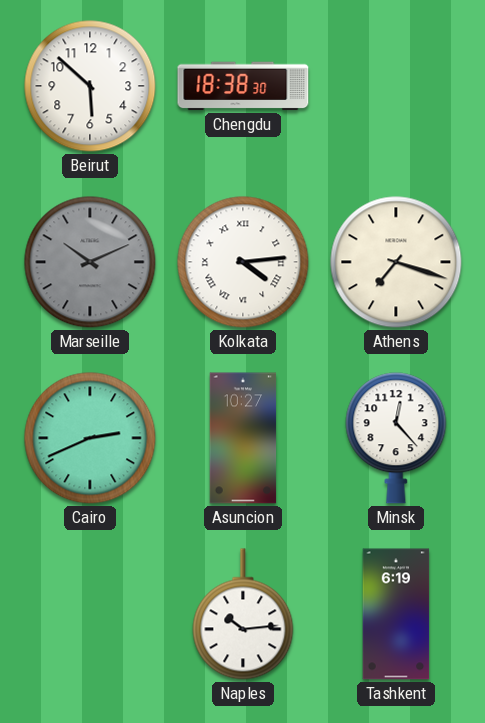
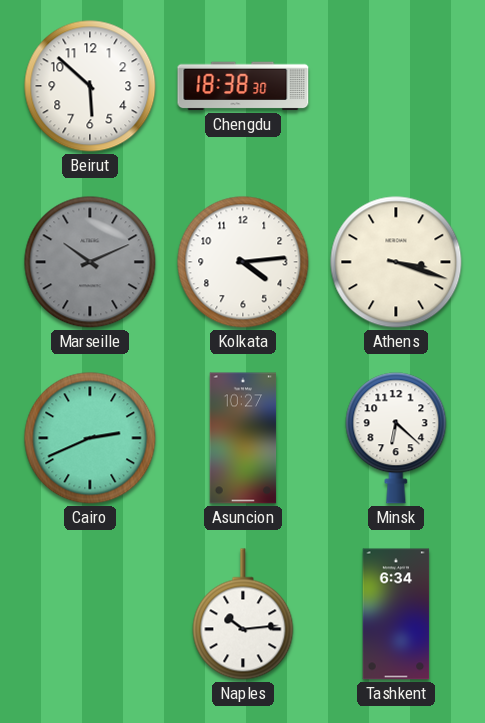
Kolkata numerals: Roman -> Arabic
Athens: 7:18 -> 3:18
Minsk: 12:23 -> 6:22
Tashkent: 6:19 -> 6:34
